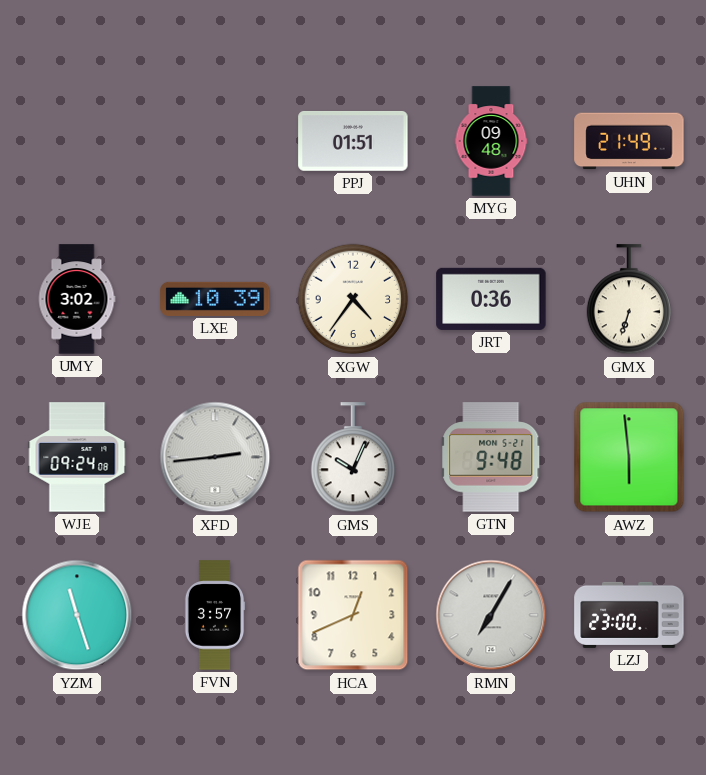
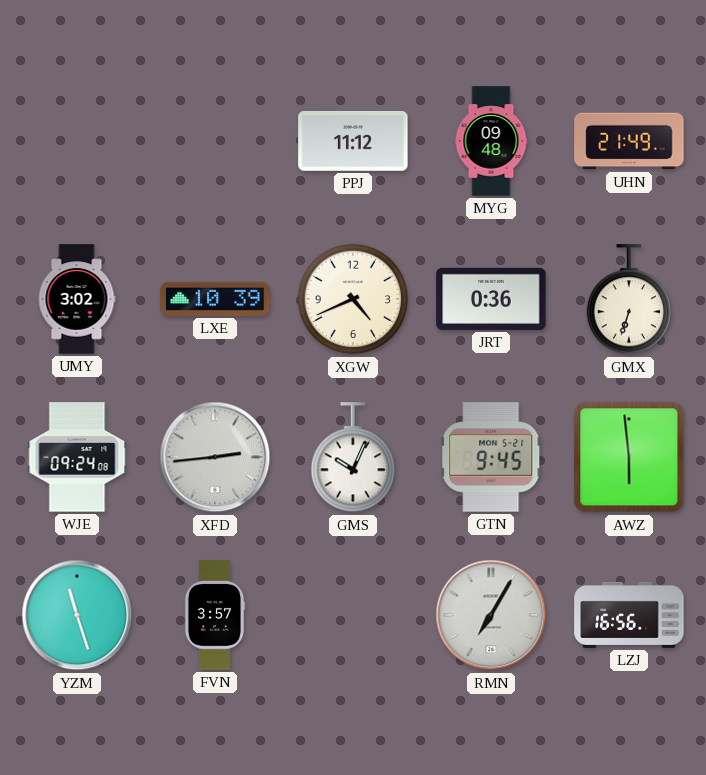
PPJ: 01:51 -> 11:12
XGW: 4:36 -> 4:41
GTN: 9:48 -> 9:45
HCA: 12:41 -> none
LZJ: 23:00 -> 16:56
